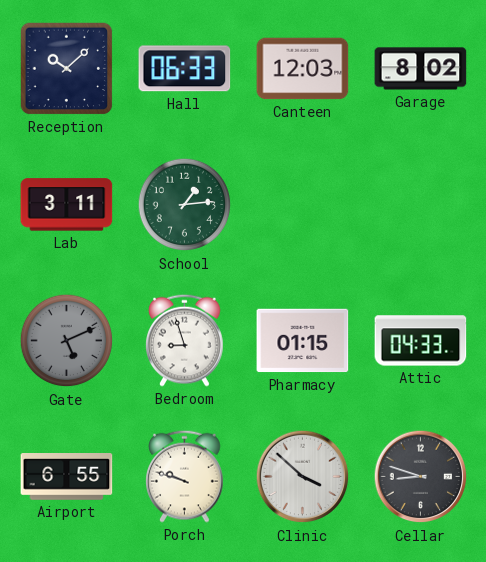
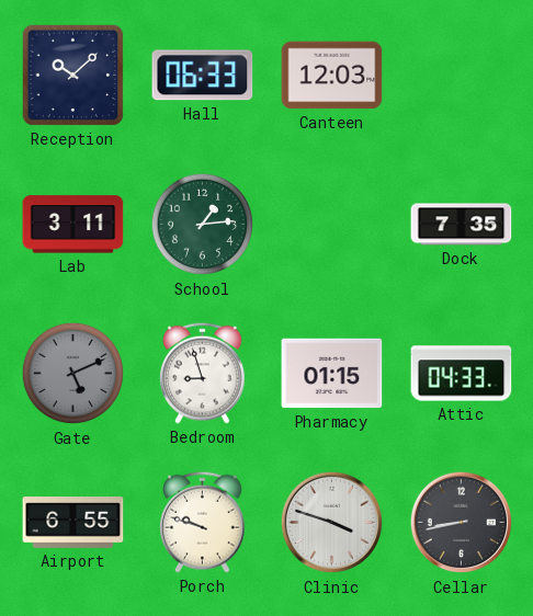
Garage: 8:02 -> none
Dock: none -> 7:35
Clinic: 3:52 -> 3:48
Cellar: 8:48 -> 8:43
